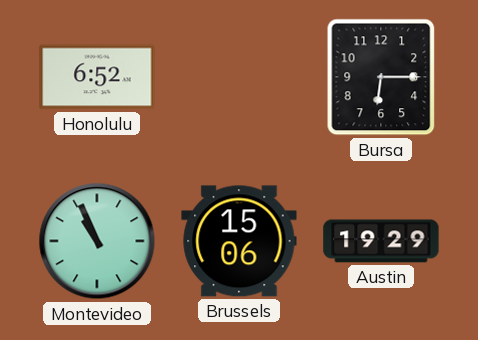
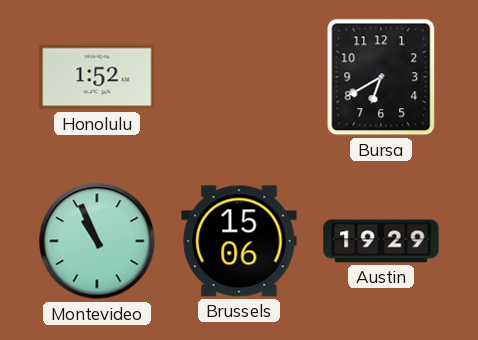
Honolulu: 6:52 -> 1:52
Bursa: 6:15 -> 6:40
